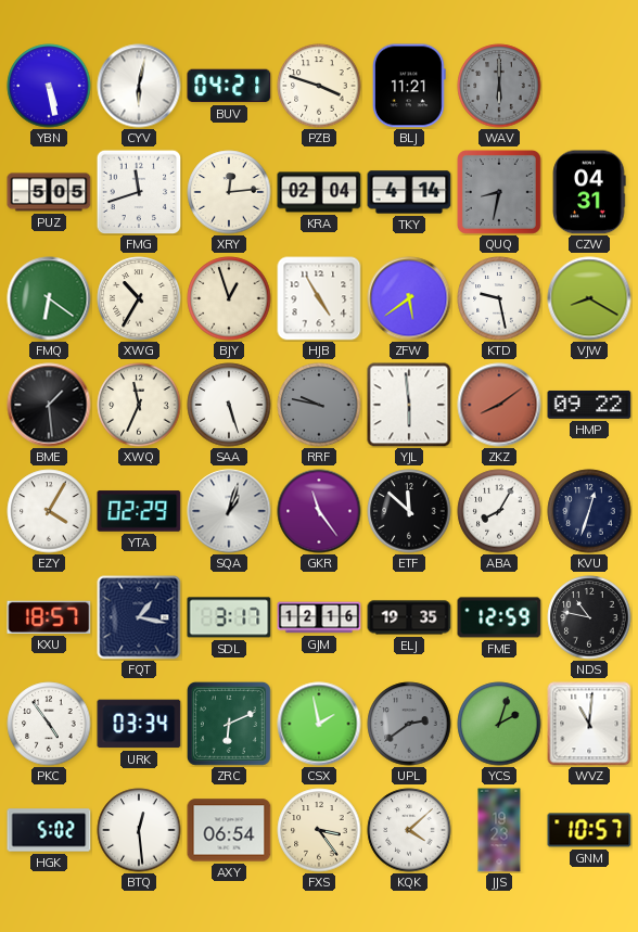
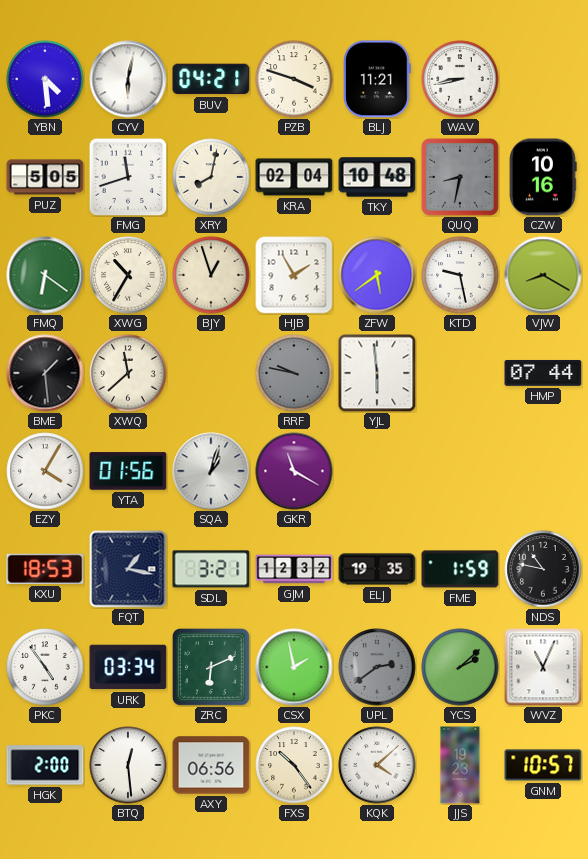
YBN: 5:28 -> 4:29
WAV: 6:00 -> 8:43
WAV dial: grey -> white
XRY: 12:14 -> 8:02
TKY: 4:14 -> 10:48
CZW: 04:31 -> 10:16
HJB: 4:55 -> 1:55
XWQ: 11:34 -> 11:38
SAA: 5:27 -> none
ZKZ: 8:09 -> none
HMP: 09:22 -> 07:44
YTA: 02:29 -> 01:56
GKR: 11:24 -> 11:20
ETF: 11:52 -> none
ABA: 8:05 -> none
KVU: 12:33 -> none
KXU: 18:57 -> 18:53
SDL: 3:17 -> 3:21
GJM: 12:16 -> 12:32
FME: 12:59 -> 1:59
YCS: 2:03 -> 2:08
WVZ: 11:01 -> 11:04
HGK: 5:02 -> 2:00
AXY: 06:54 -> 06:56
FXS: 3:24 -> 10:24
